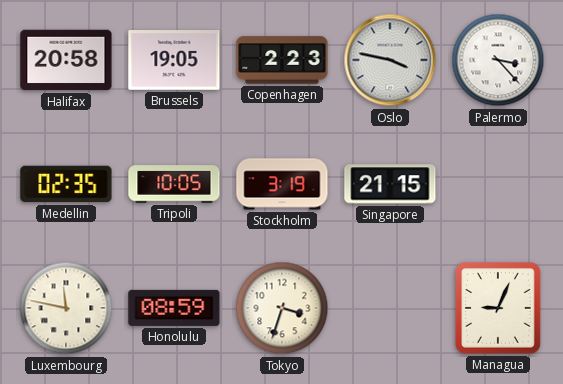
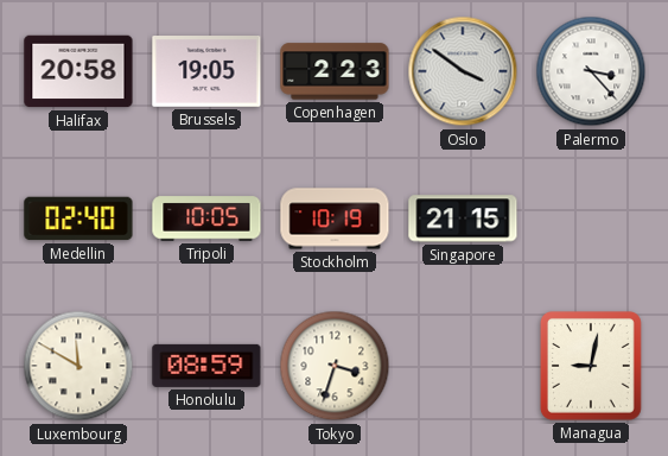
Oslo: 3:47 -> 3:51
Medellin: 02:35 -> 02:40
Stockholm: 3:19 -> 10:19
Luxembourg: 11:47 -> 11:50
Managua: 9:04 -> 9:02
